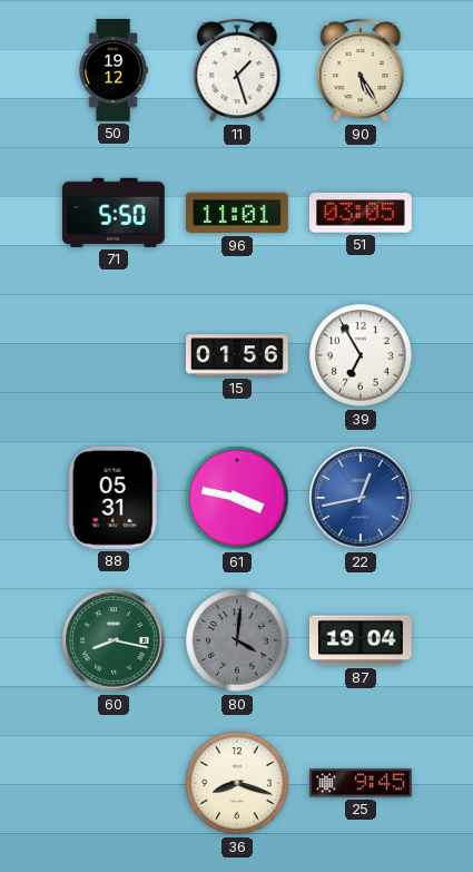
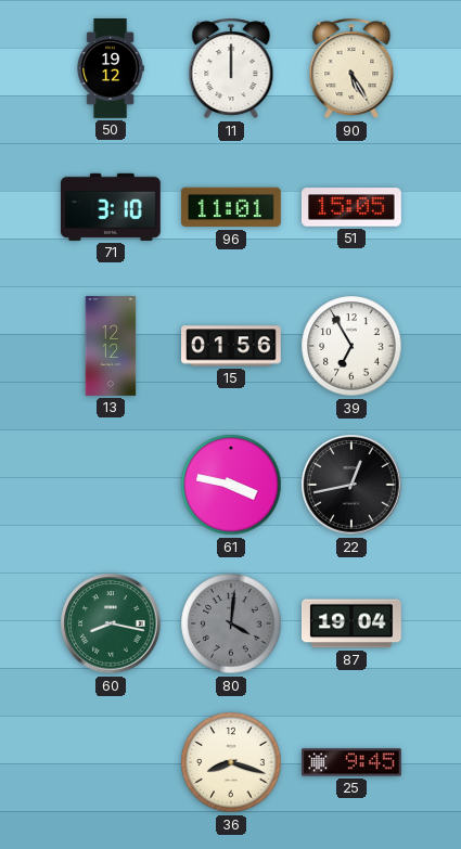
11: 1:27 -> 12:00
71: 5:50 -> 3:10
51: 03:05 -> 15:05
13: none -> 12:12
88: 05:31 -> none
22 dial: blue -> black
